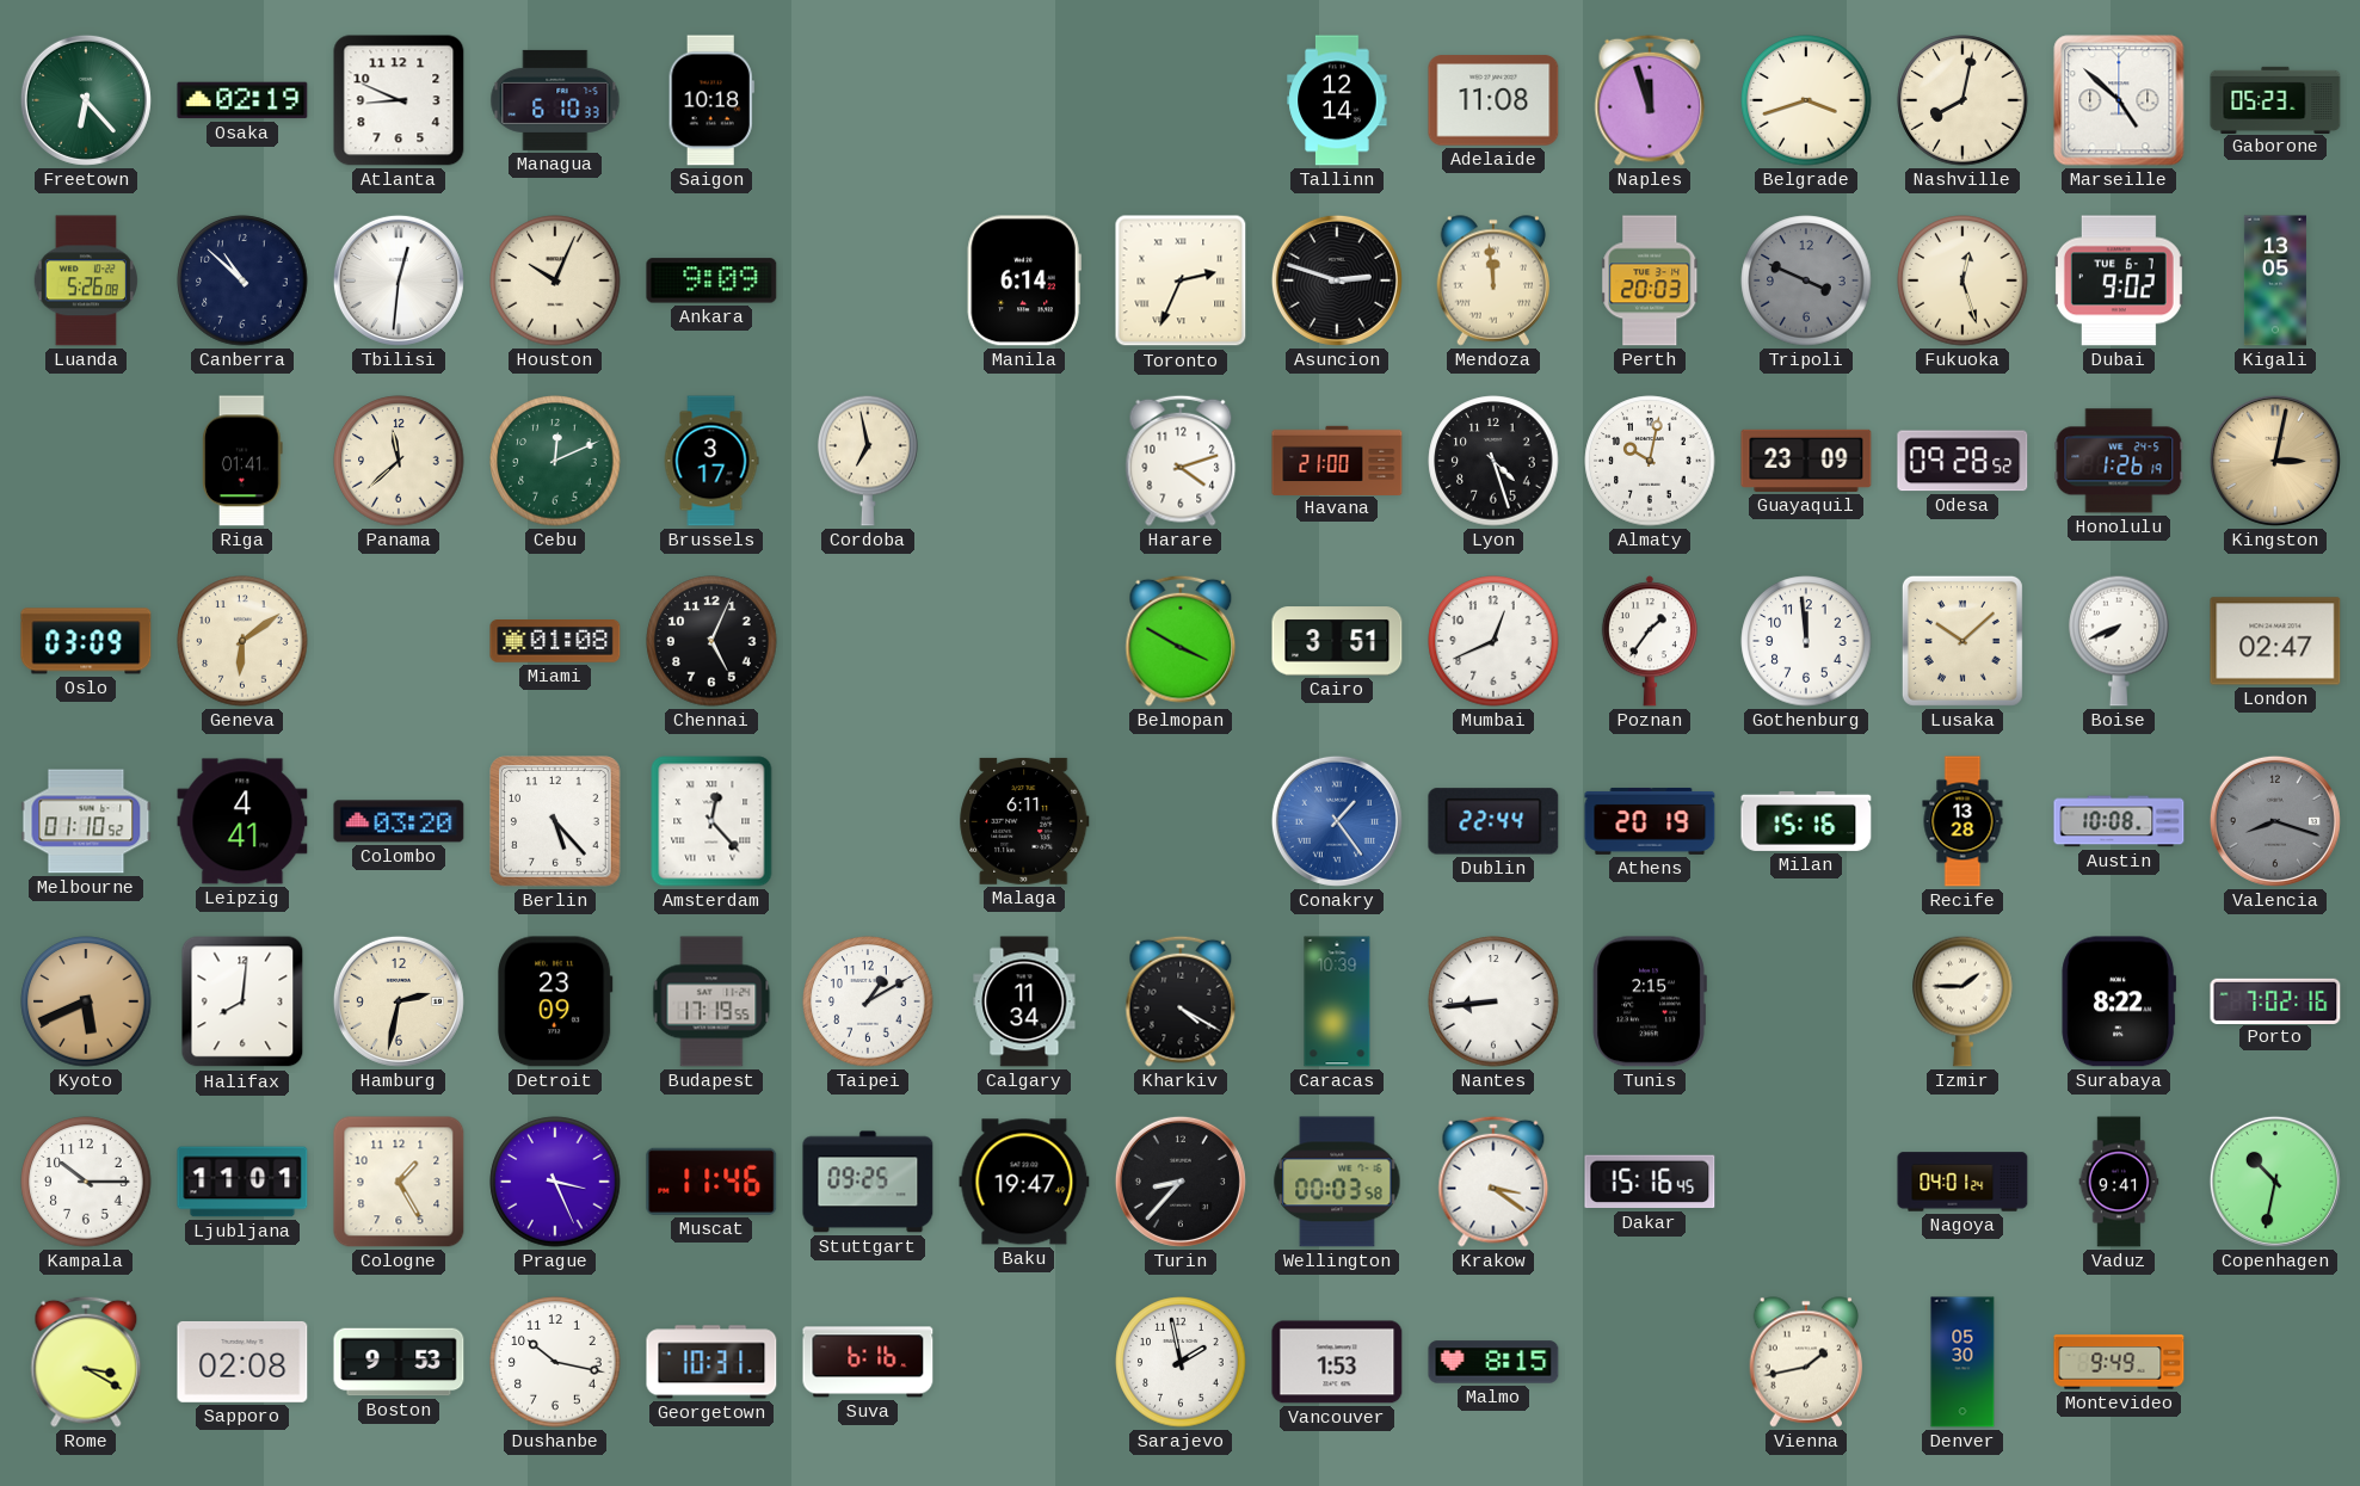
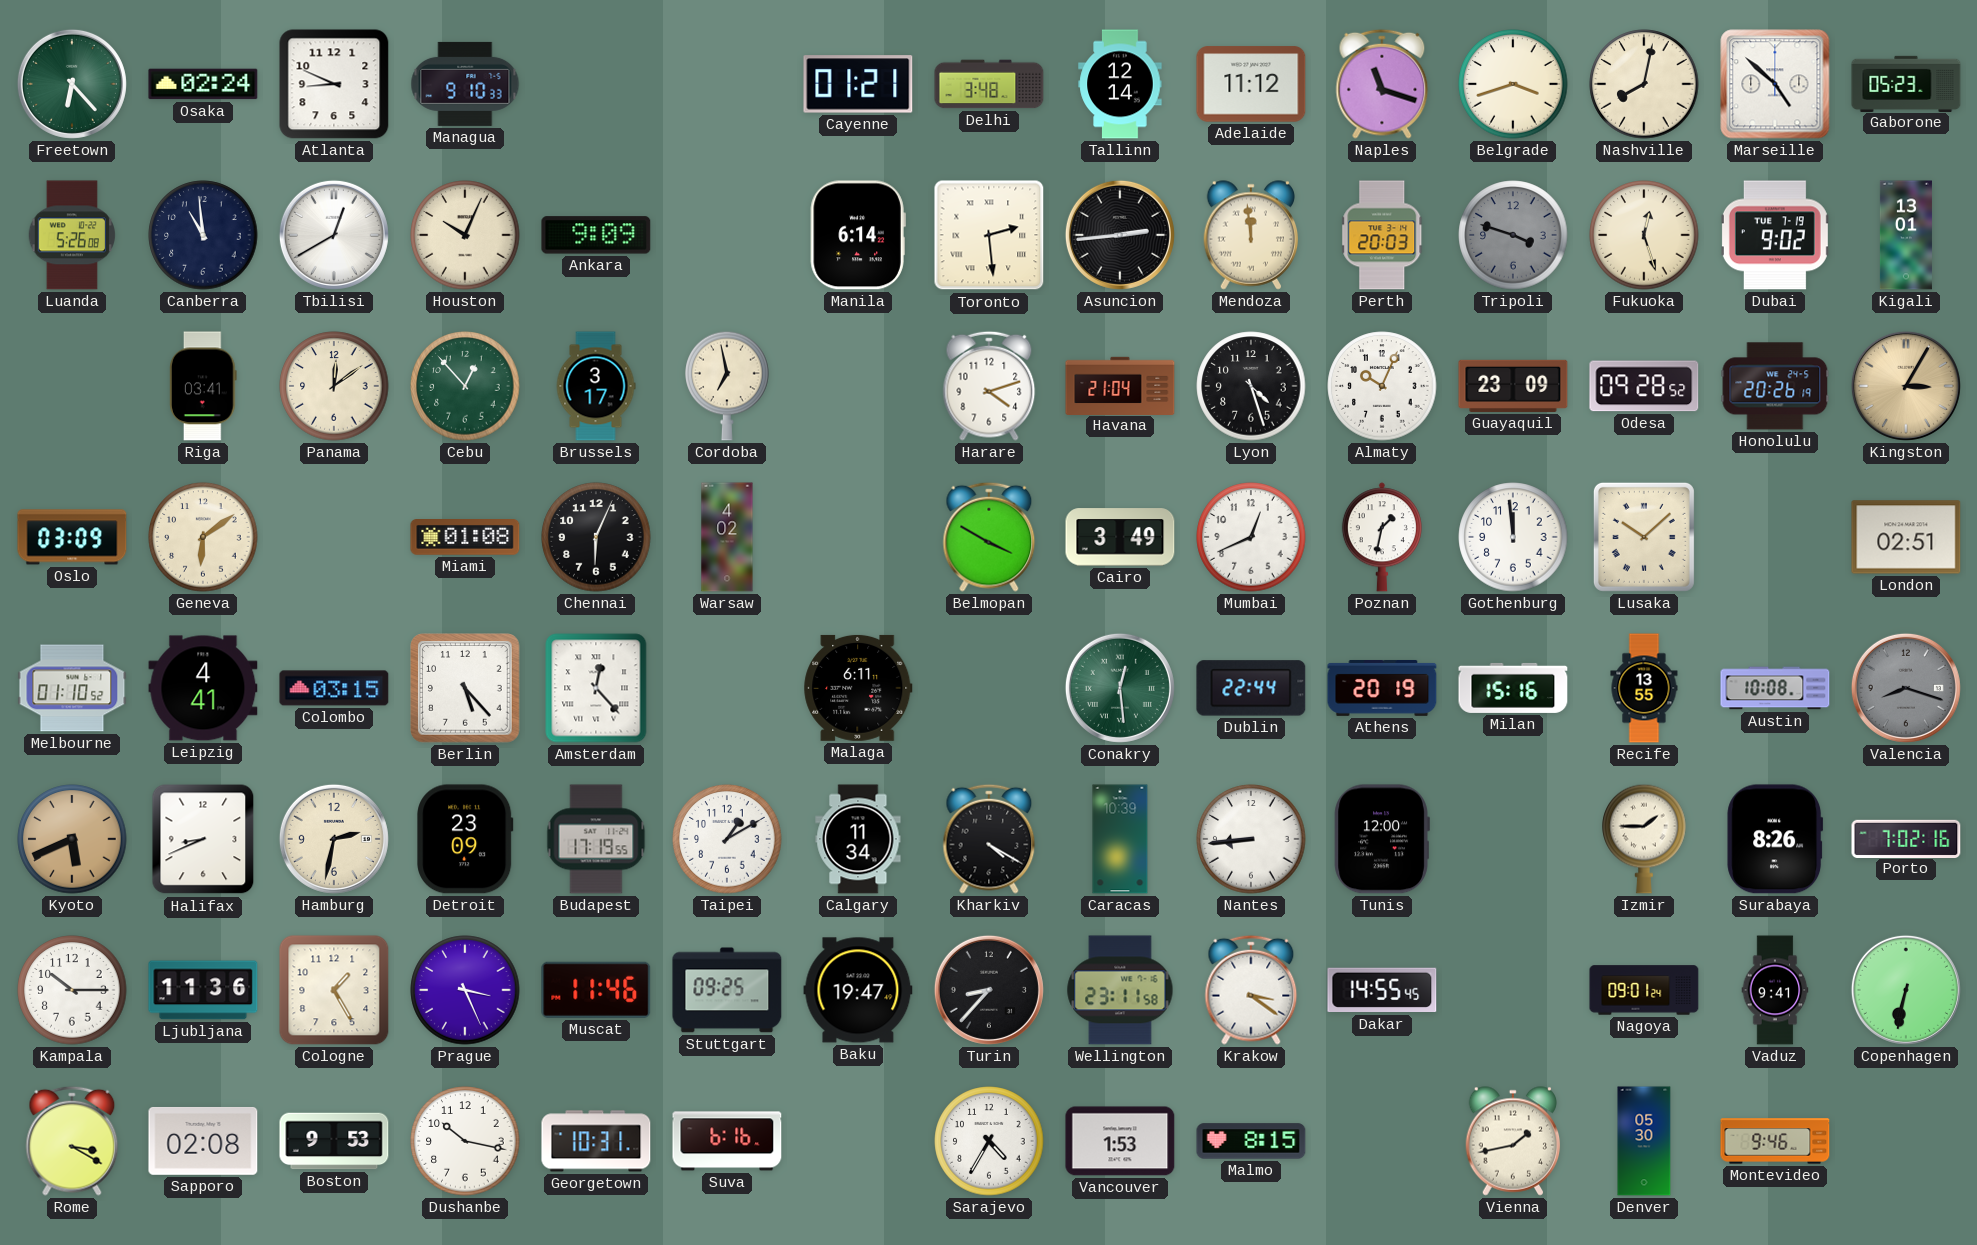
Osaka: 02:19 -> 02:24
Managua: 6:10 -> 9:10
Saigon: 10:18 -> none
Cayenne: none -> 01:21
Delhi: none -> 3:48
Adelaide: 11:08 -> 11:12
Naples: 11:57 -> 11:18
Canberra: 10:52 -> 10:59
Tbilisi: 12:31 -> 12:40
Toronto: 2:34 -> 2:29
Asuncion: 2:48 -> 2:44
Tripoli: 3:49 -> 3:48
Dubai date: TUE 6-7 -> TUE 7-19
Kigali: 13:05 -> 13:01
Riga: 01:41 -> 03:41
Panama: 11:38 -> 12:09
Cebu: 12:11 -> 12:53
Havana: 21:00 -> 21:04
Almaty: 10:02 -> 10:04
Honolulu: 1:26 -> 20:26
Kingston: 3:02 -> 3:05
Chennai: 5:04 -> 6:04
Warsaw: none -> 4:02
Cairo: 3:51 -> 3:49
Poznan: 1:36 -> 1:32
Boise: 7:41 -> none
London: 02:47 -> 02:51
Colombo: 03:20 -> 03:15
Conakry: 1:24 -> 12:29
Conakry dial: blue -> green
Recife: 13:28 -> 13:55
Halifax: 8:01 -> 8:41
Tunis: 2:15 -> 12:00
Surabaya: 8:22 -> 8:26
Ljubljana: 11:01 -> 11:36
Wellington: 00:03 -> 23:11
Dakar: 15:16 -> 14:55
Nagoya: 04:01 -> 09:01
Copenhagen: 10:32 -> 6:32
Sarajevo: 1:58 -> 4:35
Montevideo: 9:49 -> 9:46
